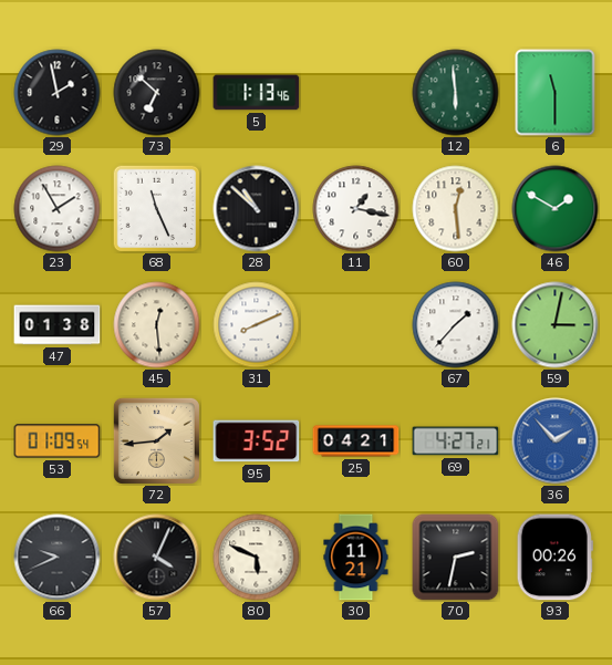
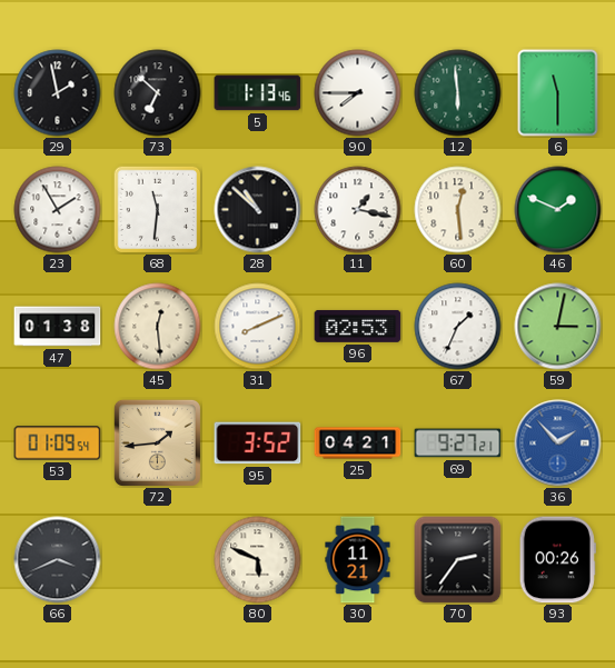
90: none -> 7:45
68: 11:26 -> 11:31
46: 1:50 -> 1:49
96: none -> 02:53
67: 1:37 -> 1:34
69: 4:27 -> 9:27
66: 9:41 -> 3:41
57: 4:04 -> none
70: 2:32 -> 2:36
